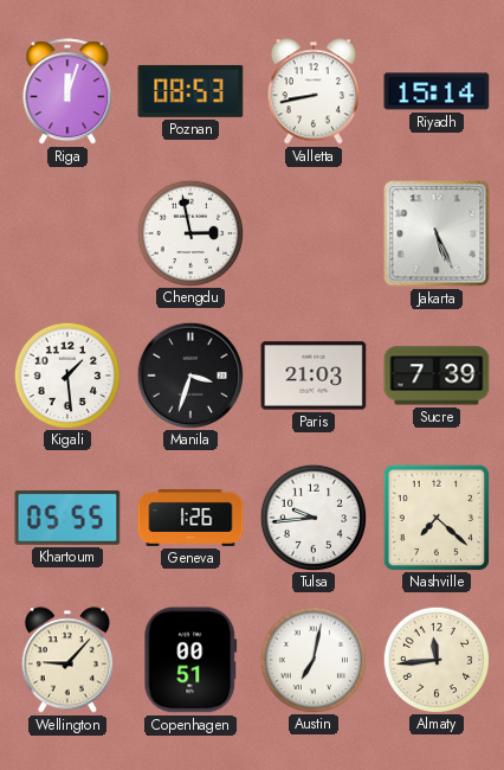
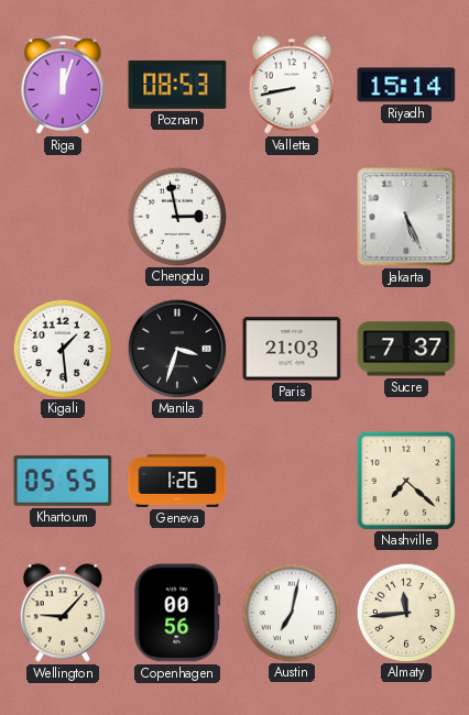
Sucre: 7:39 -> 7:37
Tulsa: 9:44 -> none
Copenhagen: 00:51 -> 00:56
